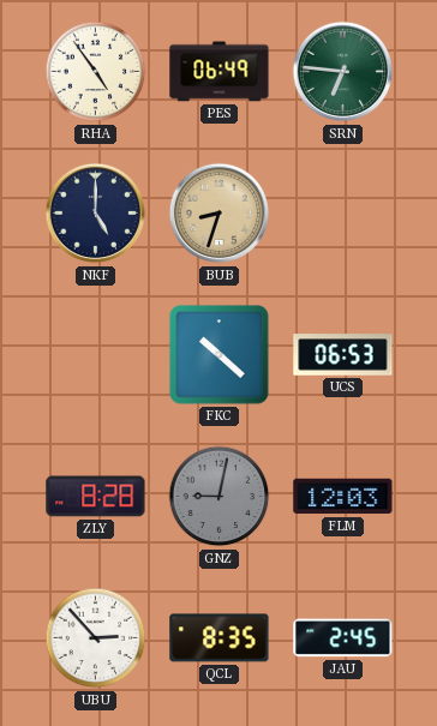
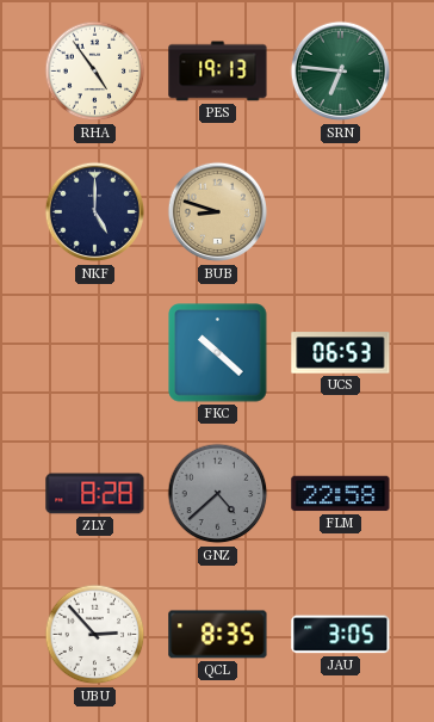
PES: 06:49 -> 19:13
BUB: 8:33 -> 8:48
GNZ: 9:02 -> 4:38
FLM: 12:03 -> 22:58
JAU: 2:45 -> 3:05
